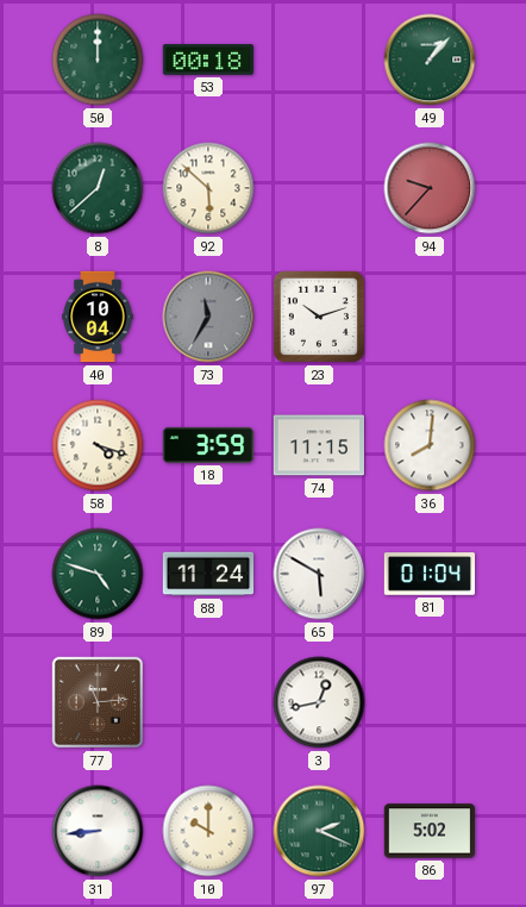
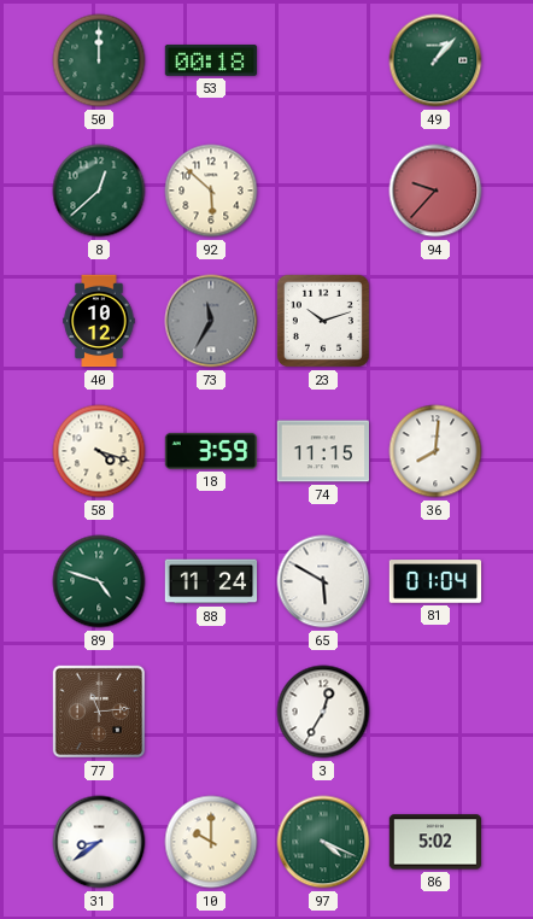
40: 10:04 -> 10:12
3: 12:43 -> 12:35
31: 8:44 -> 8:39
97: 2:19 -> 4:19
